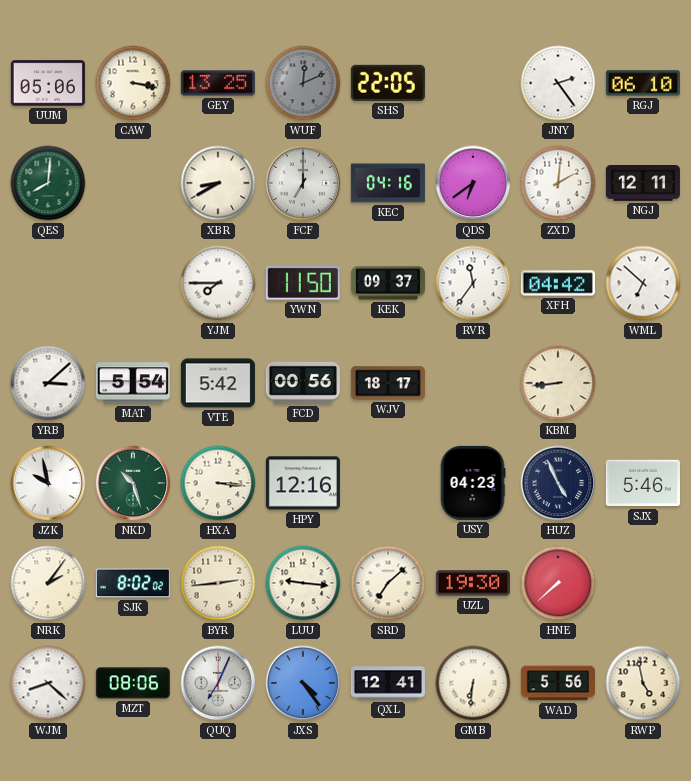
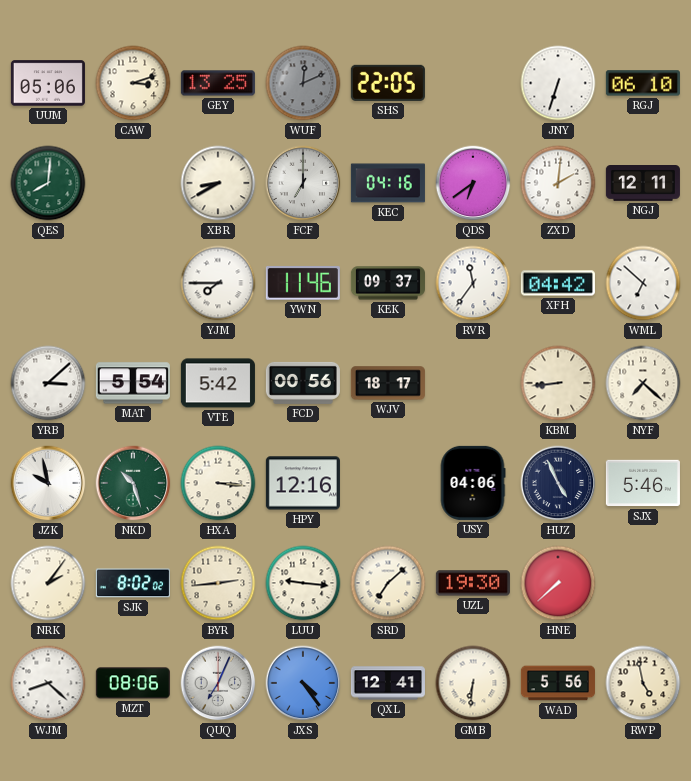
CAW: 3:17 -> 3:12
JNY: 2:24 -> 6:33
YWN: 11:50 -> 11:46
NYF: none -> 7:22
USY: 04:23 -> 04:06
